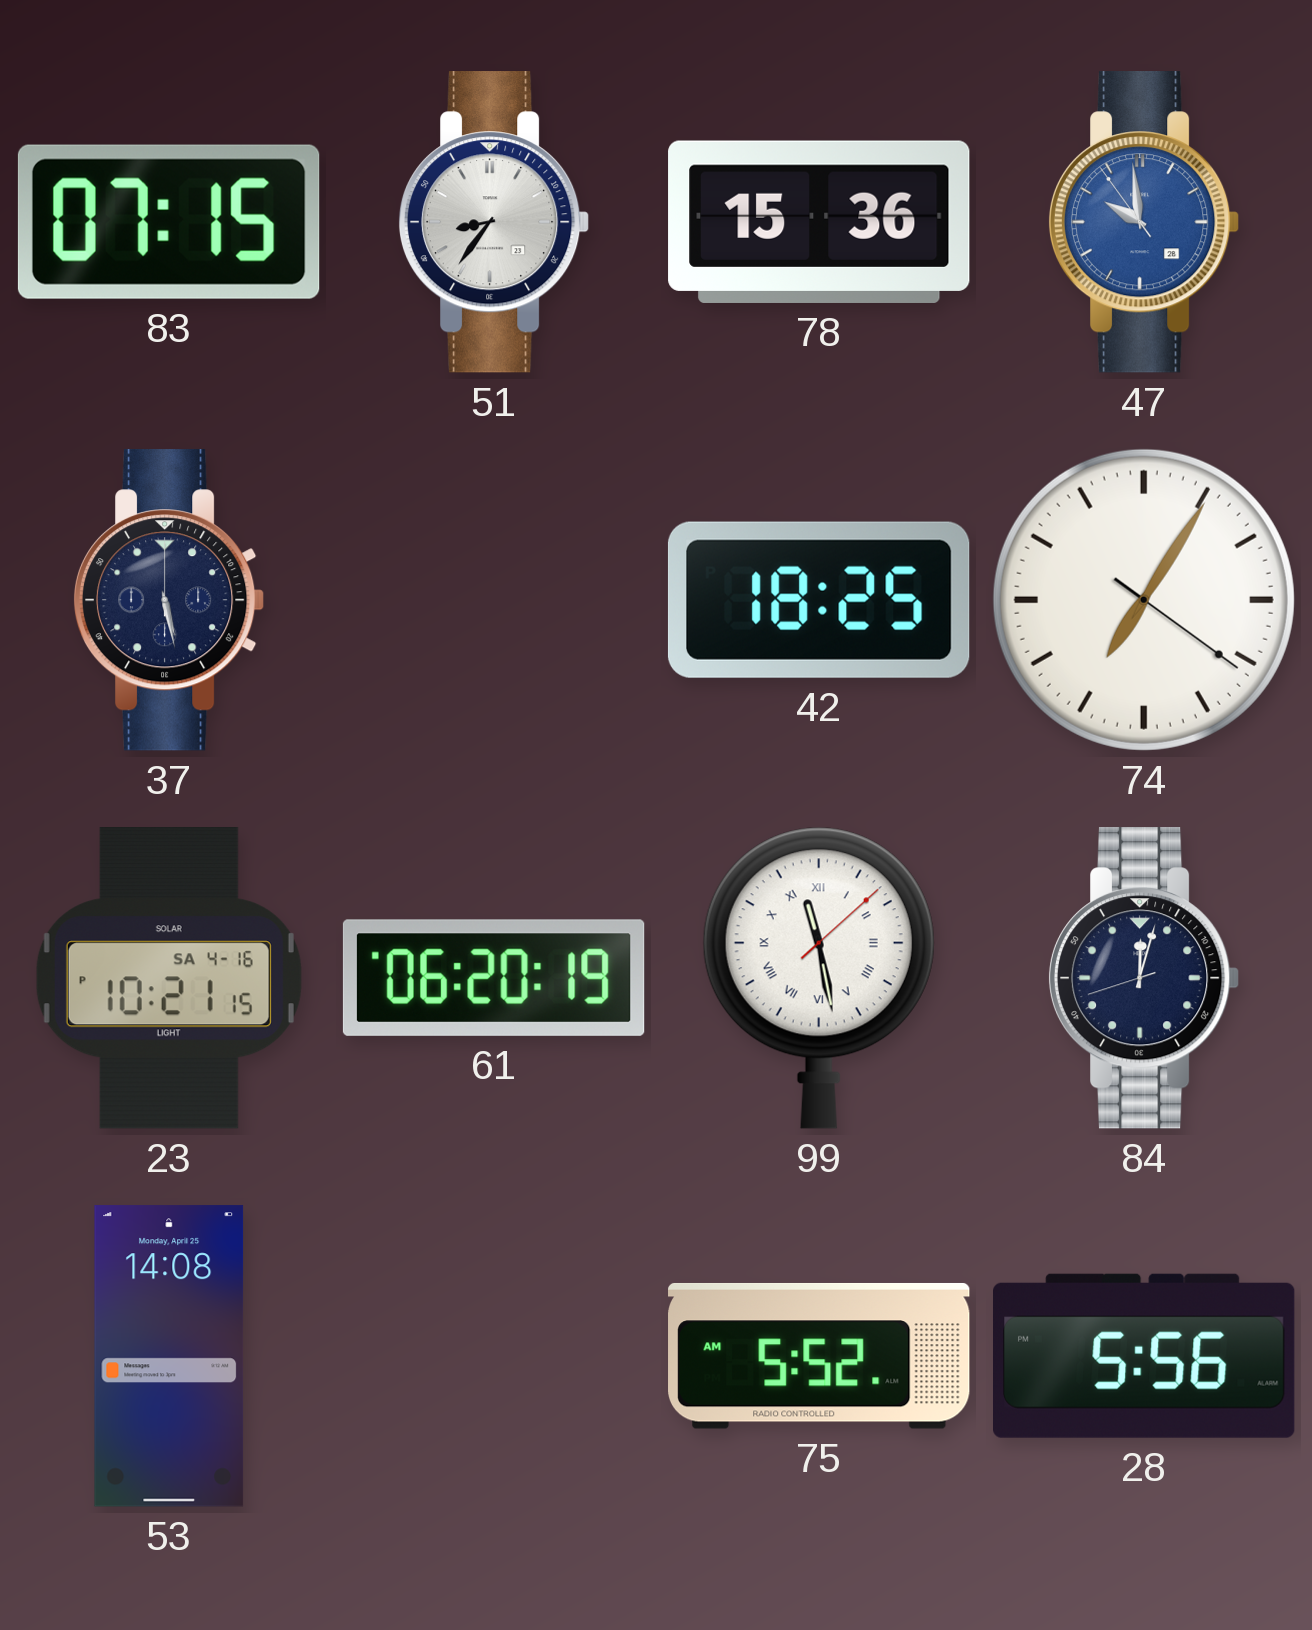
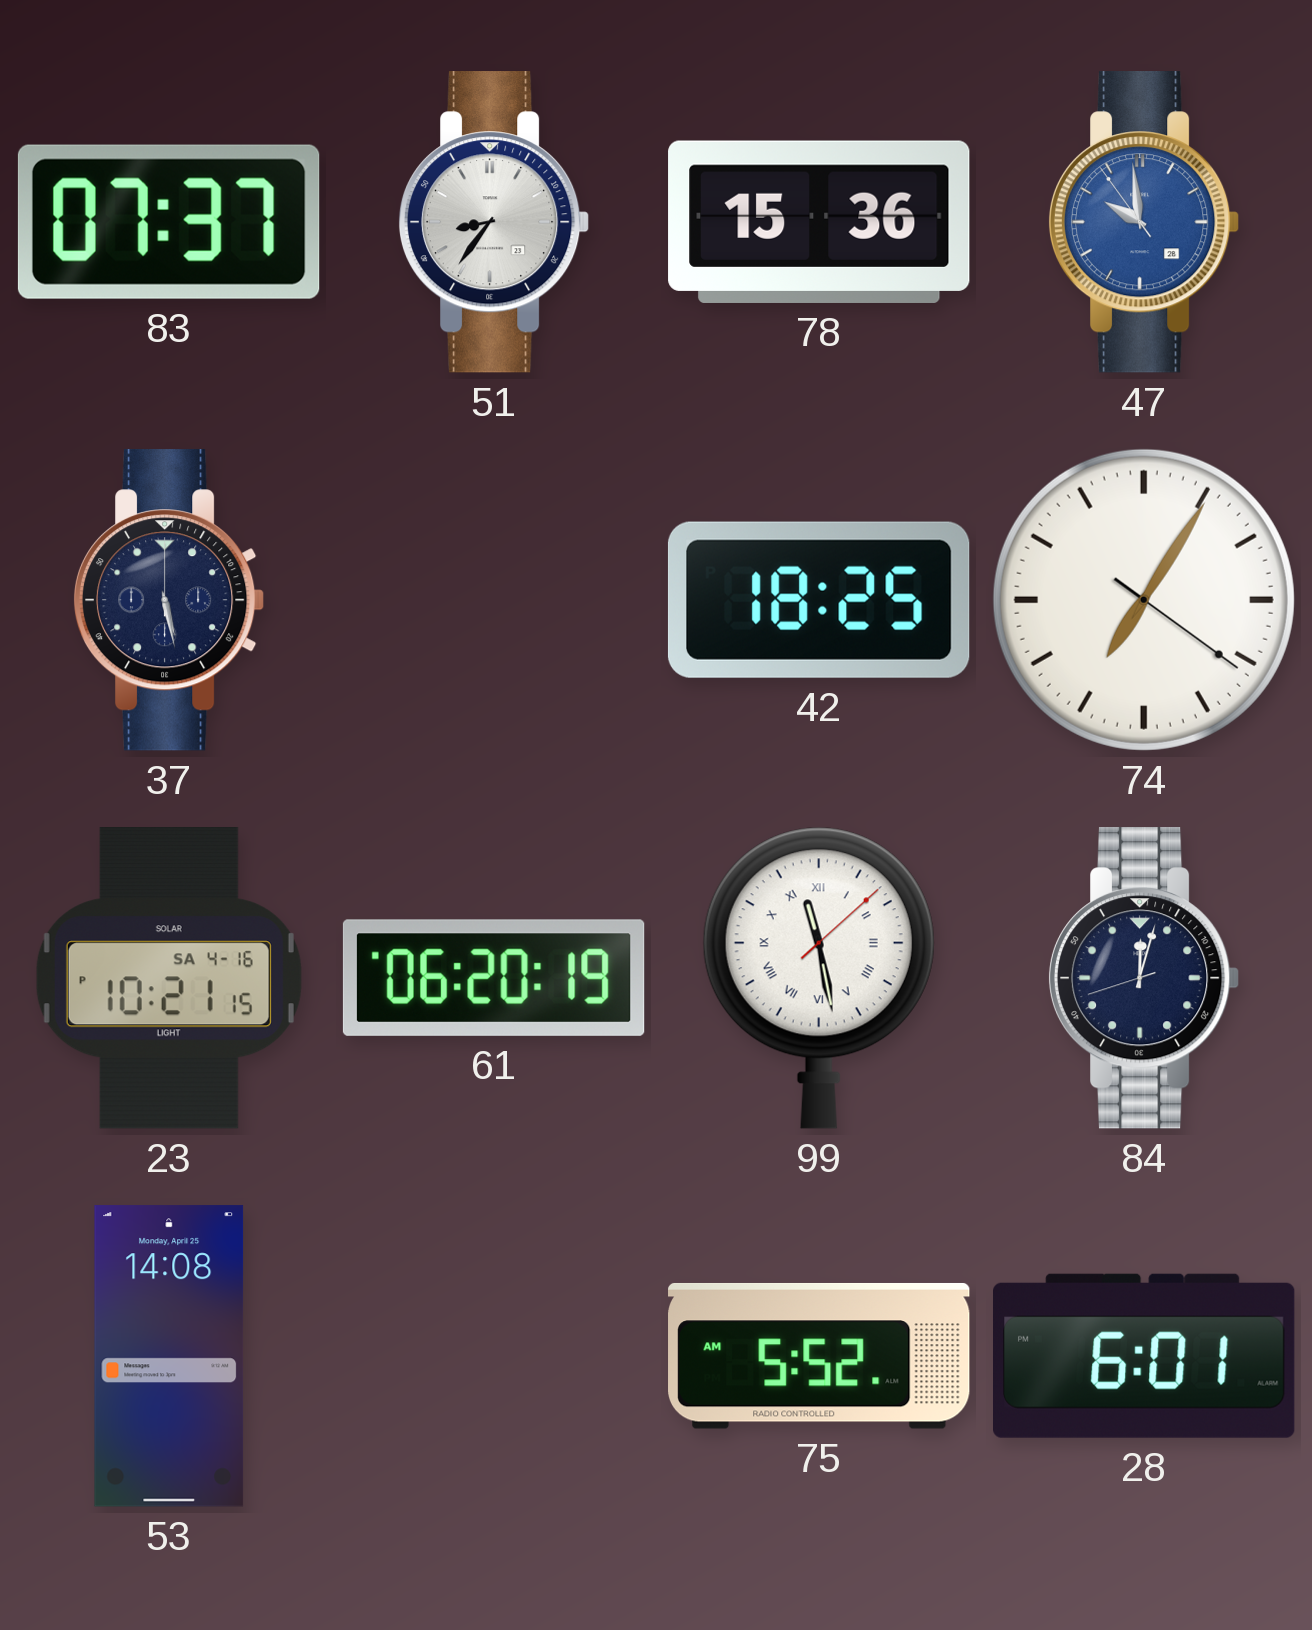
83: 07:15 -> 07:37
28: 5:56 -> 6:01
